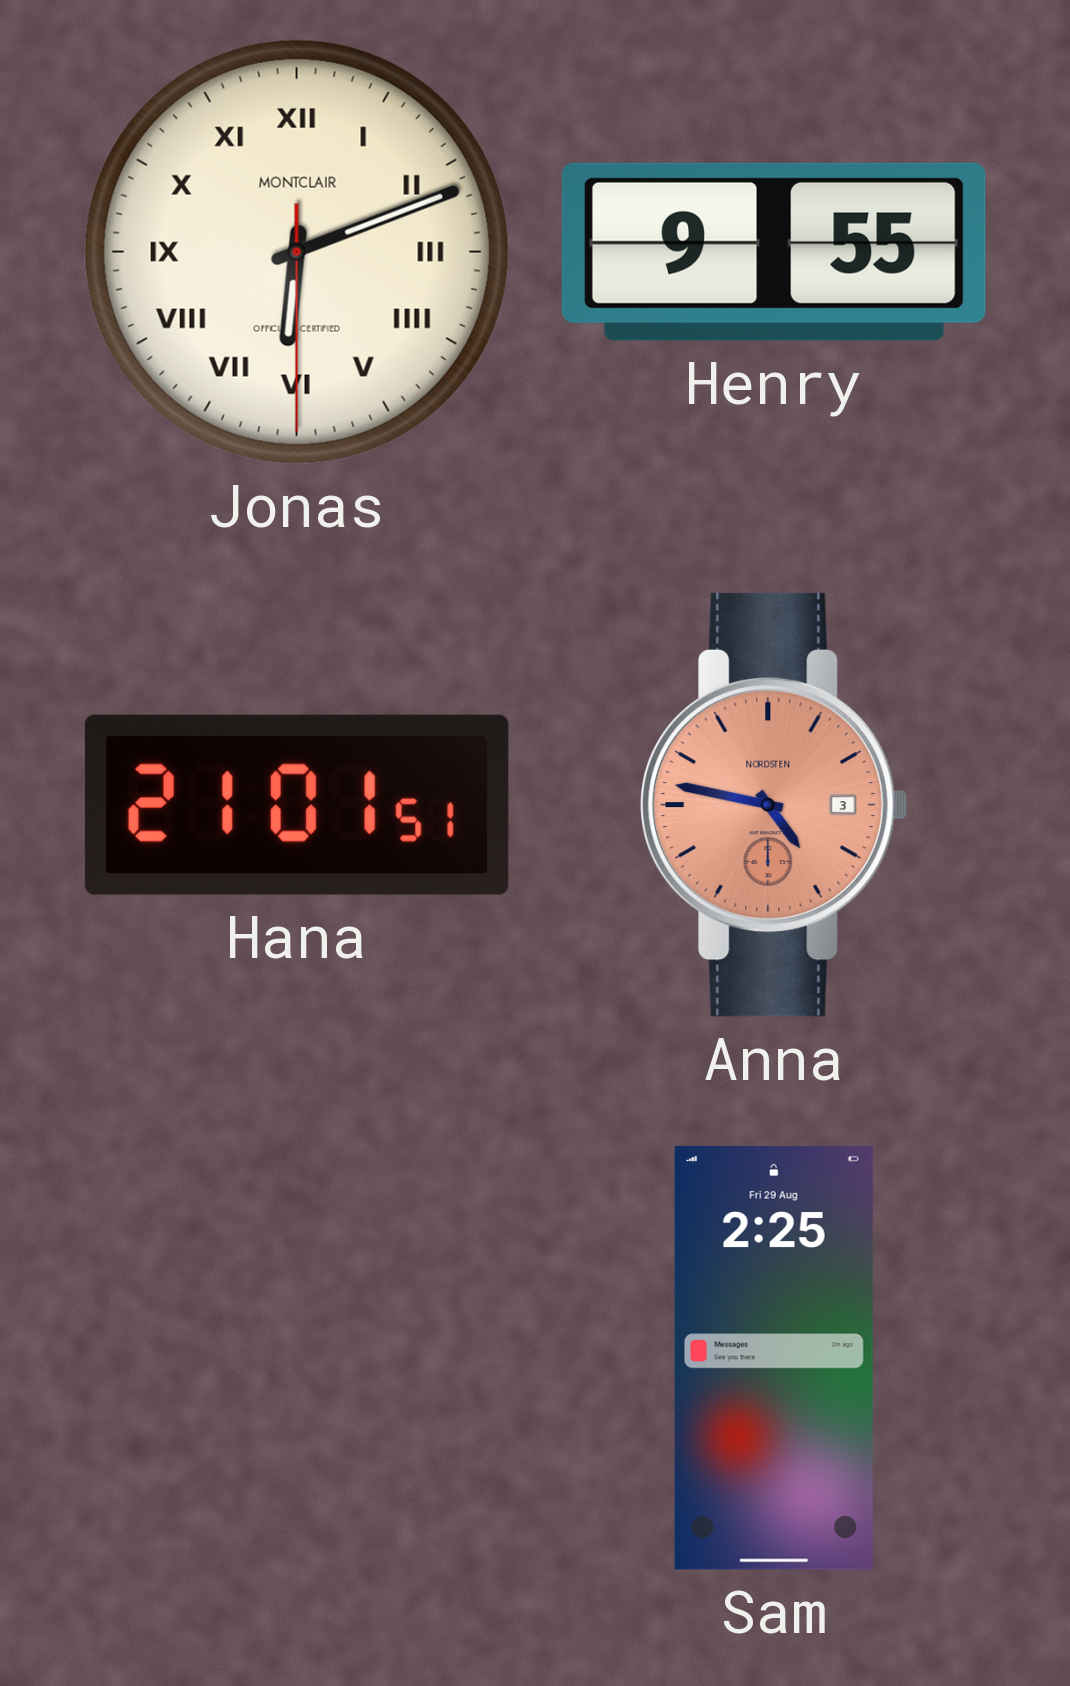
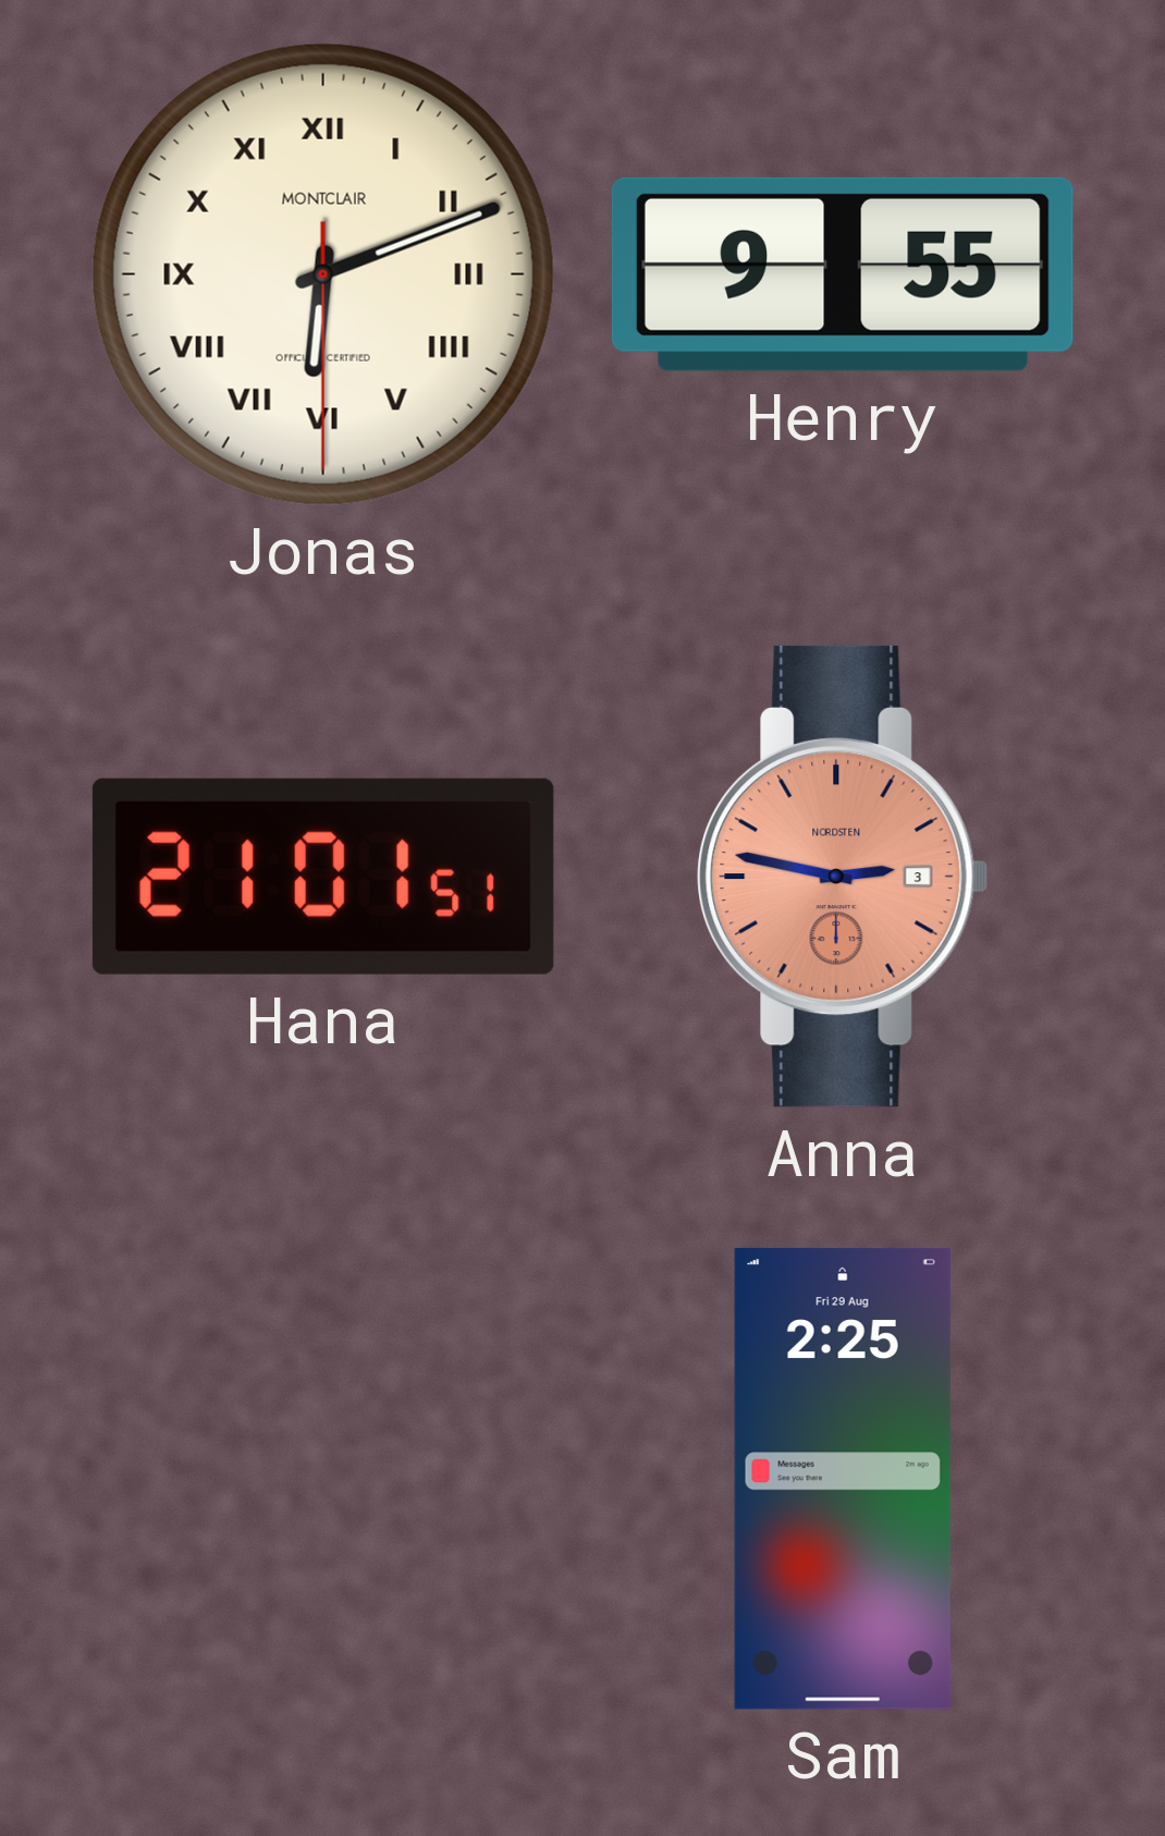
Anna: 4:47 -> 2:47
